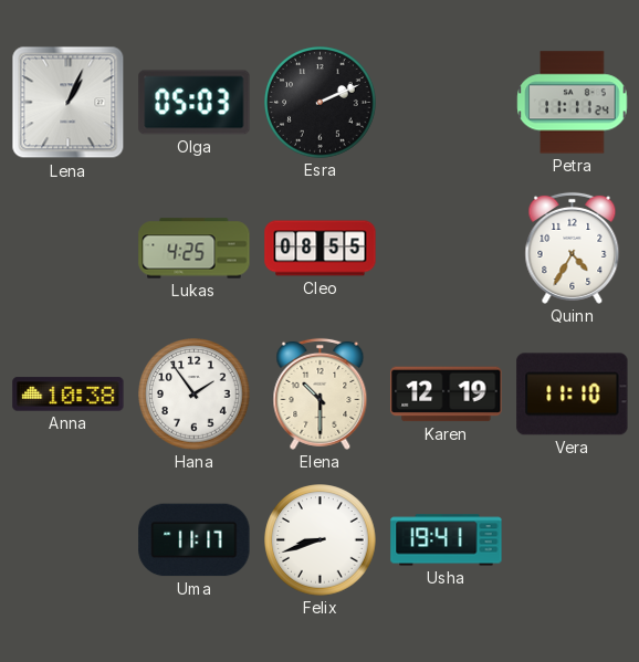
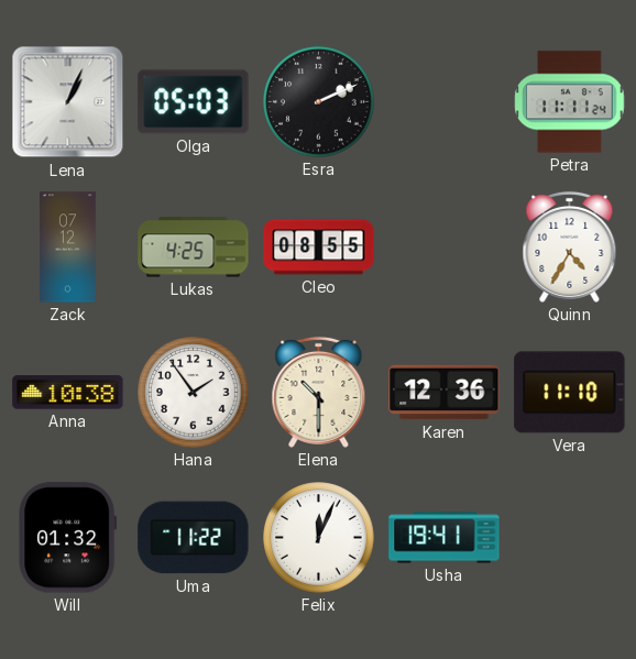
Zack: none -> 07:12
Karen: 12:19 -> 12:36
Will: none -> 01:32
Uma: 11:17 -> 11:22
Felix: 8:42 -> 12:04
